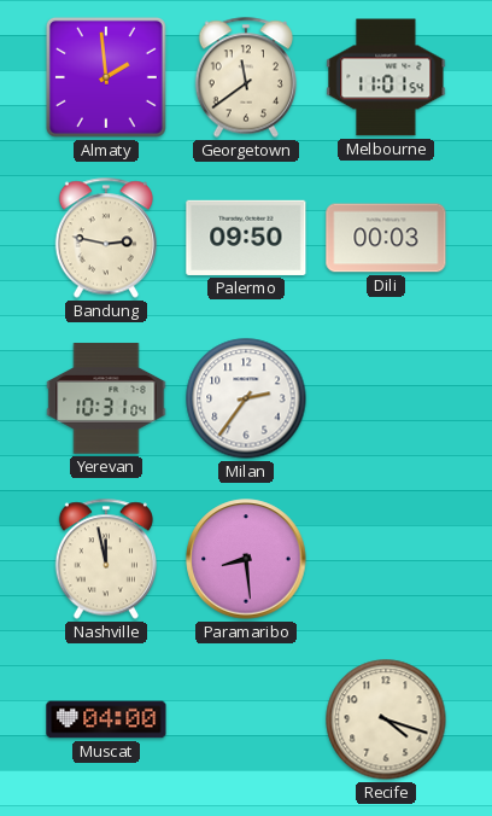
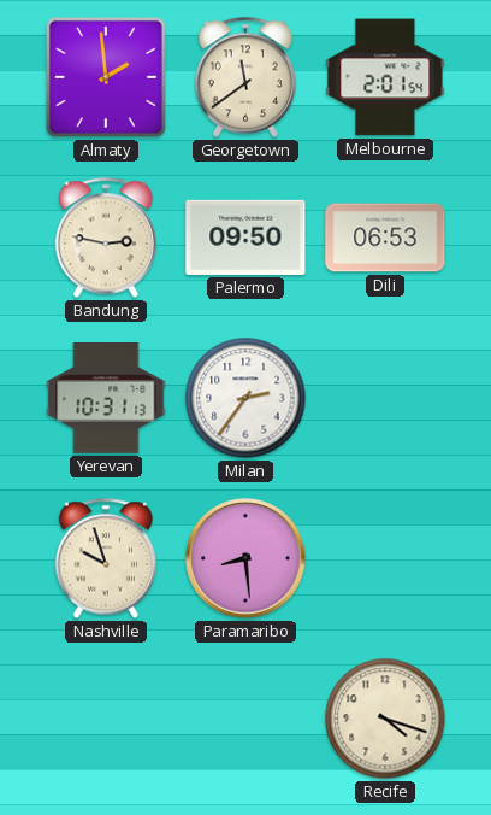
Melbourne: 11:01 -> 2:01
Dili: 00:03 -> 06:53
Yerevan: 10:31:04 -> 10:31:13
Nashville: 11:58 -> 9:57
Muscat: 04:00 -> none
